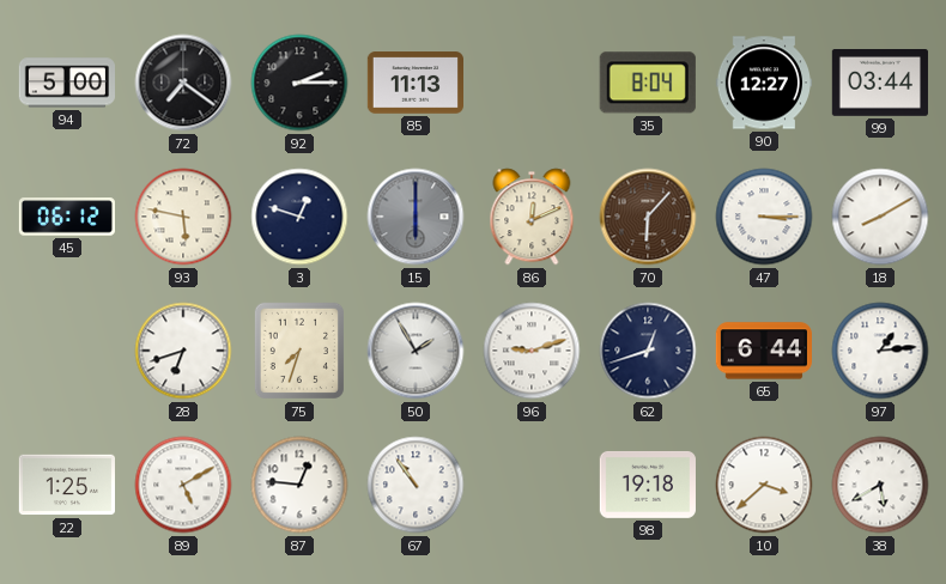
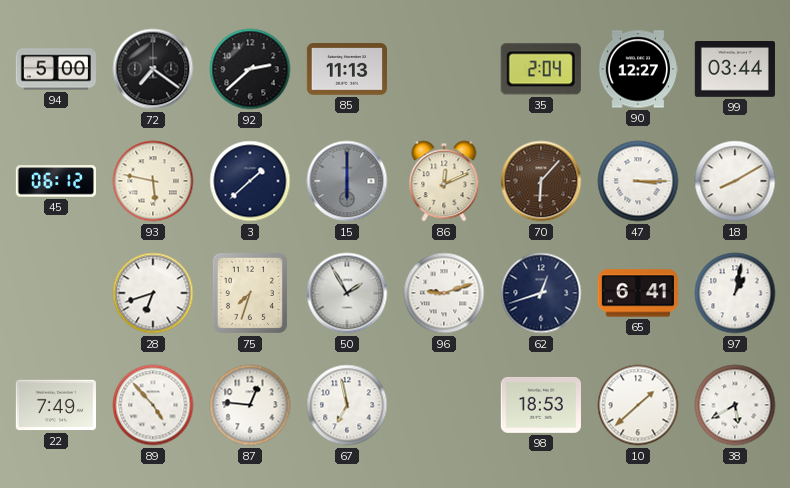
92: 2:15 -> 2:38
35: 8:04 -> 2:04
3: 12:48 -> 1:38
65: 6:44 -> 6:41
97: 1:14 -> 1:02
22: 1:25 -> 7:49
89: 5:10 -> 4:53
67: 10:54 -> 6:58
98: 19:18 -> 18:53
10: 3:38 -> 1:38
